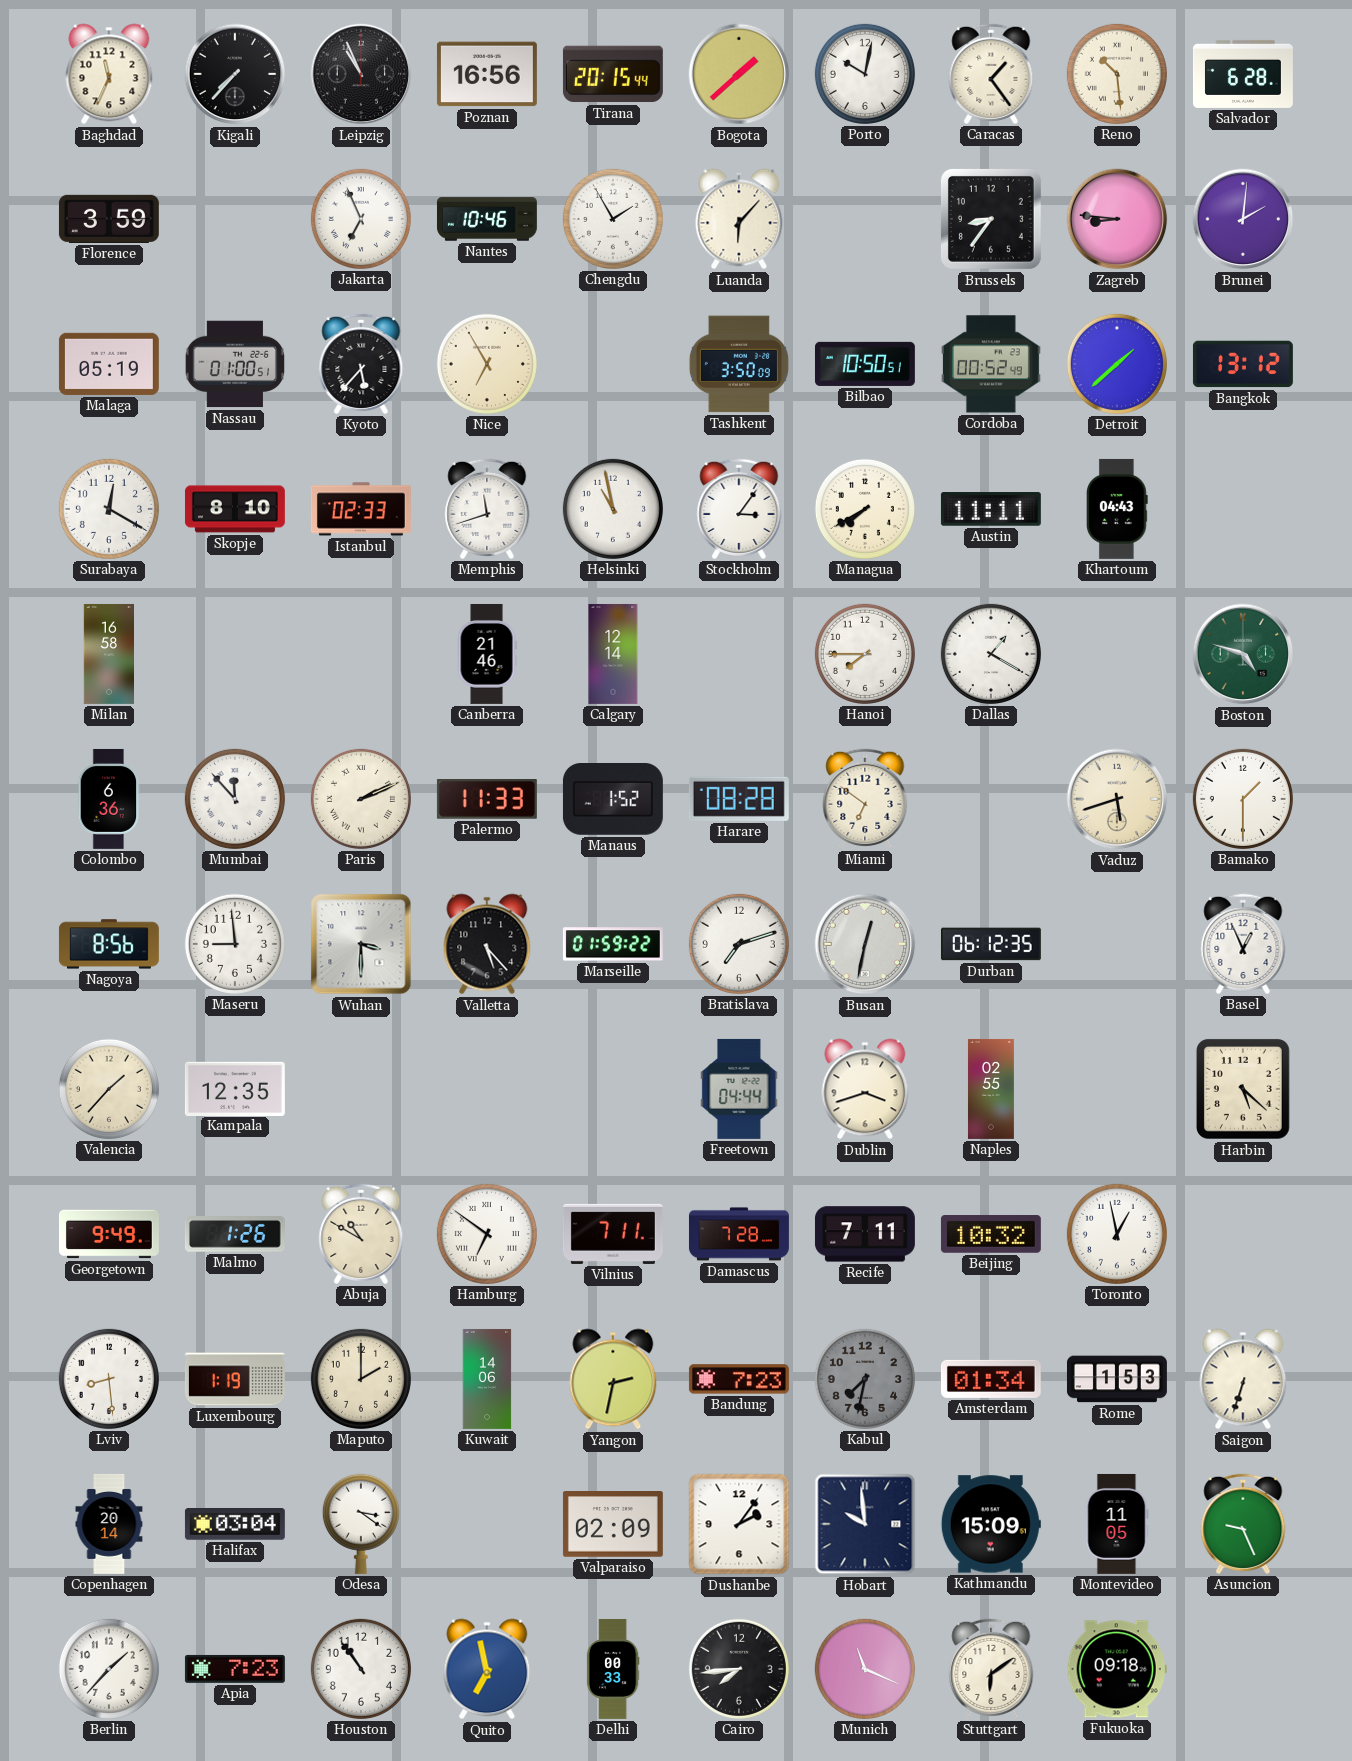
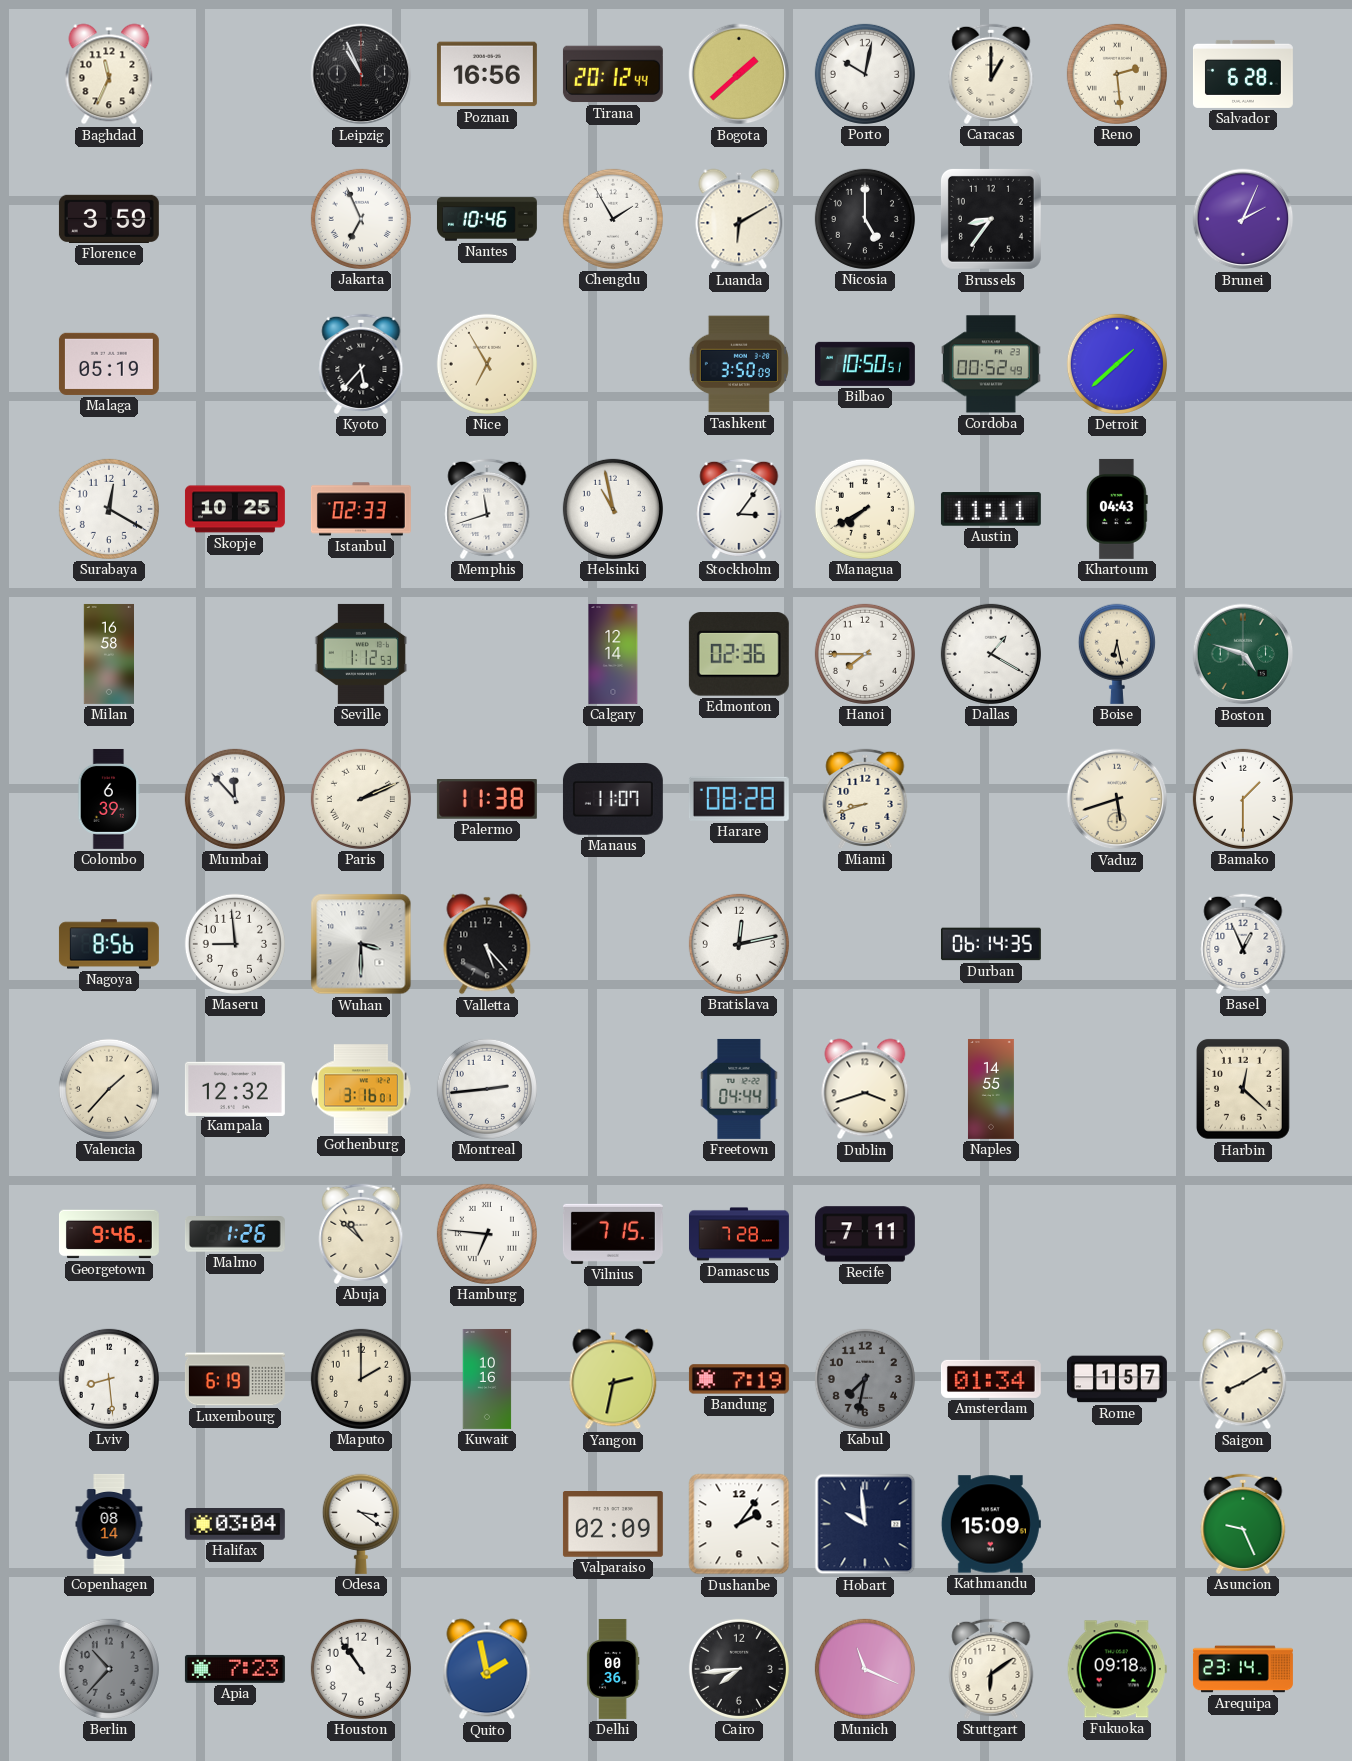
Kigali: 7:37 -> none
Tirana: 20:15 -> 20:12
Caracas: 1:24 -> 1:00
Reno: 10:29 -> 2:29
Luanda: 6:07 -> 6:10
Nicosia: none -> 5:00
Zagreb: 8:46 -> none
Brunei: 2:01 -> 2:04
Nassau: 01:00 -> none
Bangkok: 13:12 -> none
Skopje: 8:10 -> 10:25
Seville: none -> 1:12
Canberra: 21:46 -> none
Edmonton: none -> 02:36
Boise: none -> 6:28
Colombo: 6:36 -> 6:39
Palermo: 11:33 -> 11:38
Manaus: 1:52 -> 11:07
Miami: 6:51 -> 8:42
Marseille: 01:59 -> none
Bratislava: 7:12 -> 12:13
Busan: 12:32 -> none
Durban: 06:12 -> 06:14
Kampala: 12:35 -> 12:32
Gothenburg: none -> 3:16
Montreal: none -> 2:44
Naples: 02:55 -> 14:55
Harbin: 5:22 -> 12:22
Georgetown: 9:49 -> 9:46
Abuja: 10:50 -> 10:52
Hamburg: 6:51 -> 6:46
Vilnius: 7:11 -> 7:15
Beijing: 10:32 -> none
Toronto: 12:58 -> none
Luxembourg: 1:19 -> 6:19
Kuwait: 14:06 -> 10:16
Bandung: 7:23 -> 7:19
Rome: 1:53 -> 1:57
Saigon: 6:33 -> 8:10
Copenhagen: 20:14 -> 08:14
Montevideo: 11:05 -> none
Berlin: 1:37 -> 10:37
Berlin dial: white -> grey
Quito: 6:58 -> 1:58
Delhi: 00:33 -> 00:36
Arequipa: none -> 23:14
